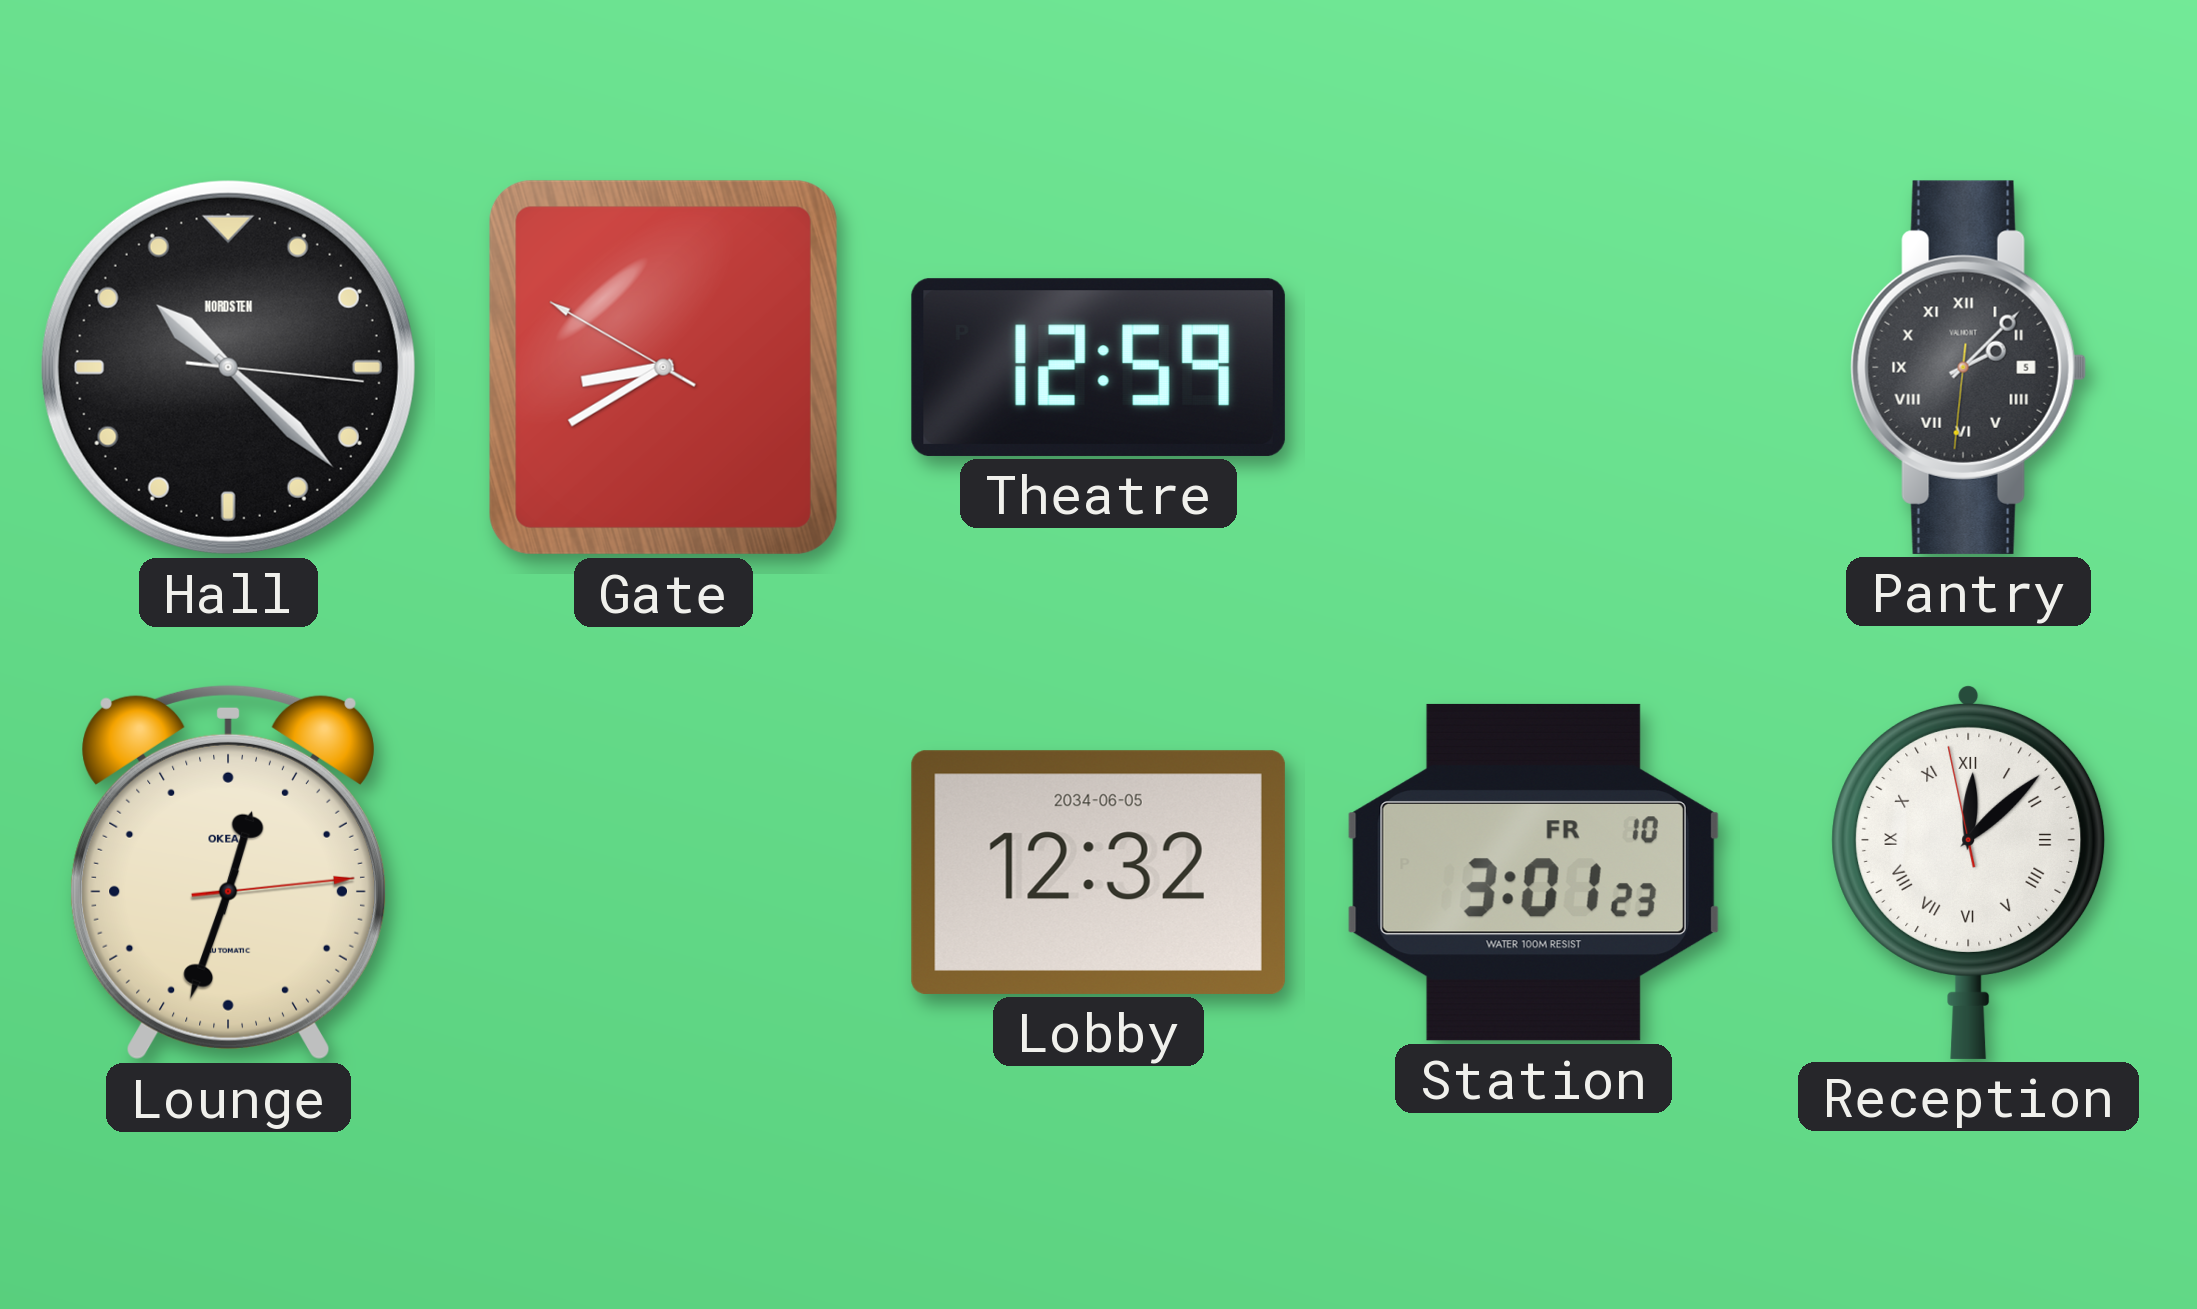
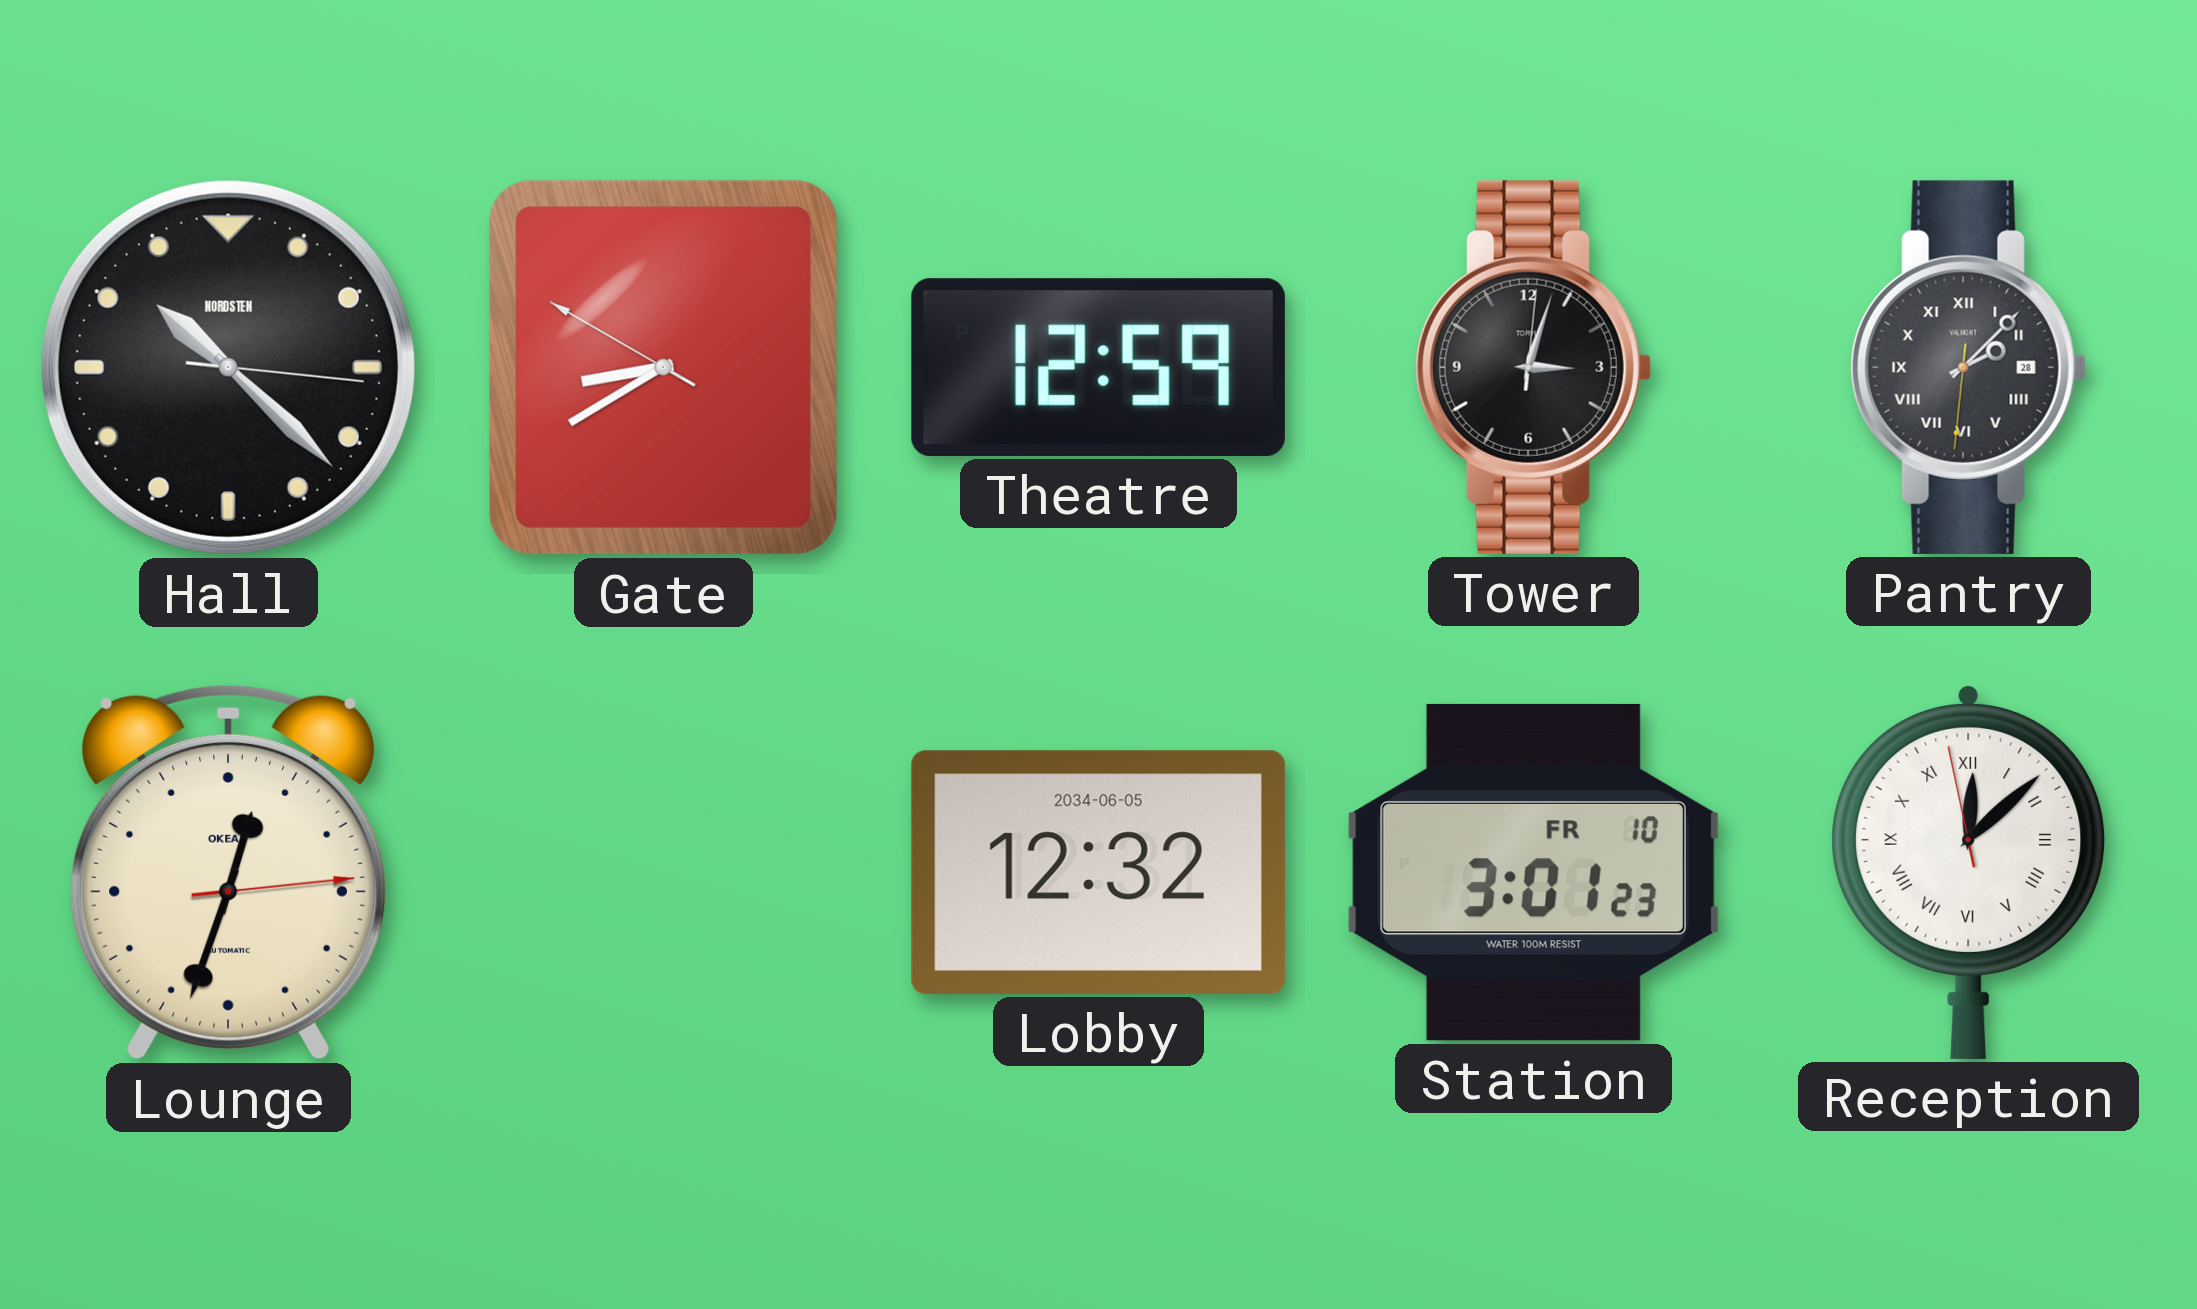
Tower: none -> 3:03
Pantry date: 5 -> 28
